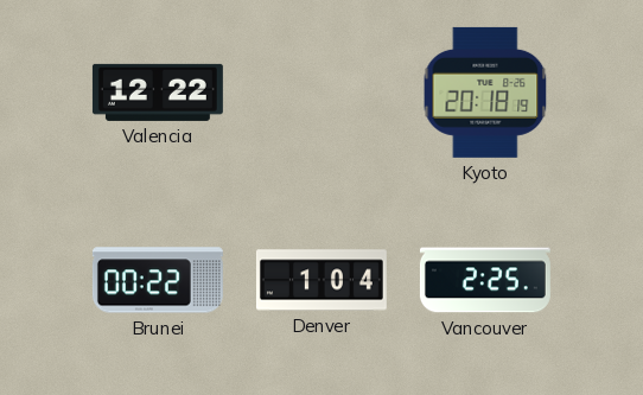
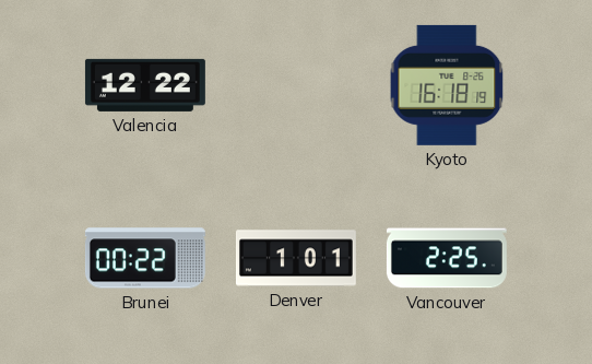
Kyoto: 20:18 -> 16:18
Denver: 1:04 -> 1:01
